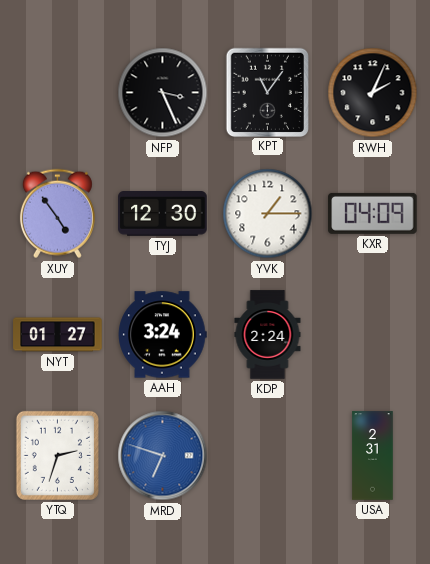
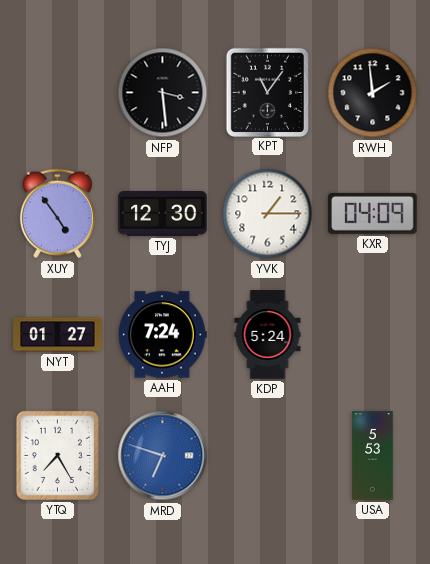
NFP: 3:26 -> 3:29
RWH: 2:04 -> 1:59
AAH: 3:24 -> 7:24
KDP: 2:24 -> 5:24
YTQ: 2:33 -> 7:25
USA: 2:31 -> 5:53
